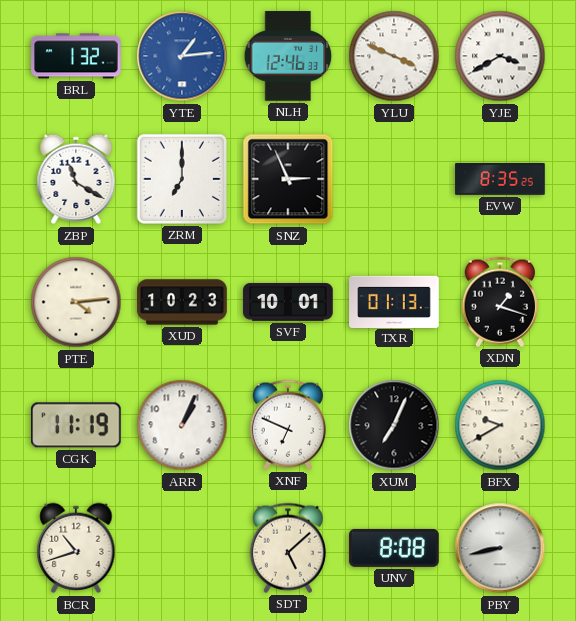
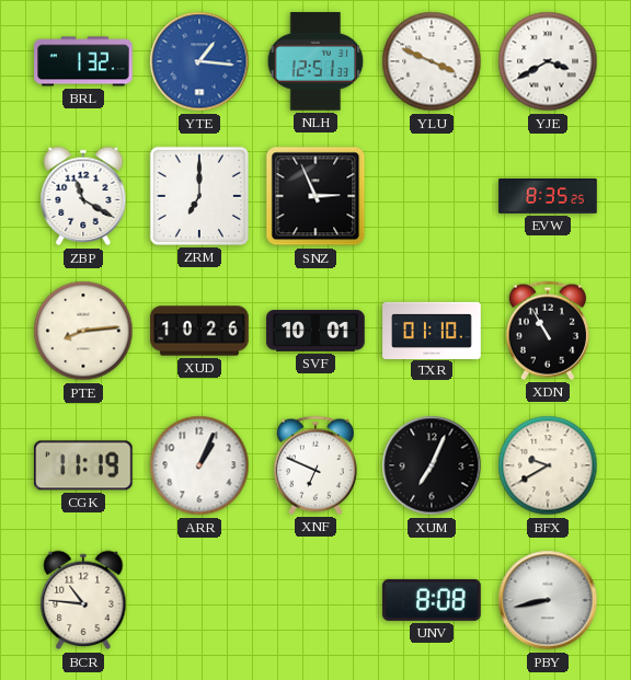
YTE: 1:14 -> 1:16
NLH: 12:46 -> 12:51
PTE: 4:14 -> 8:14
XUD: 10:23 -> 10:26
TXR: 01:13 -> 01:10
XDN: 1:18 -> 10:55
BCR: 10:42 -> 10:46
SDT: 5:08 -> none
